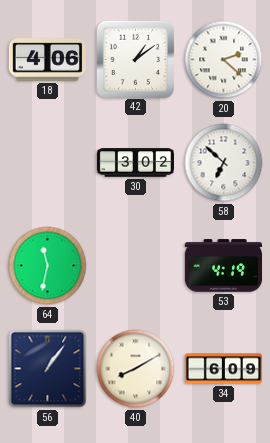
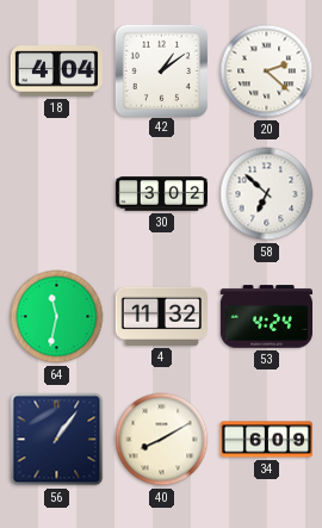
18: 4:06 -> 4:04
4: none -> 11:32
53: 4:19 -> 4:24
